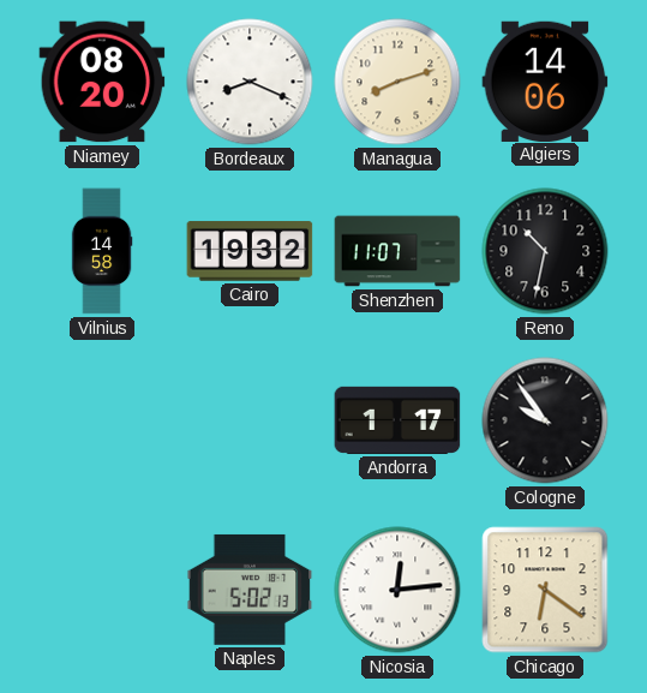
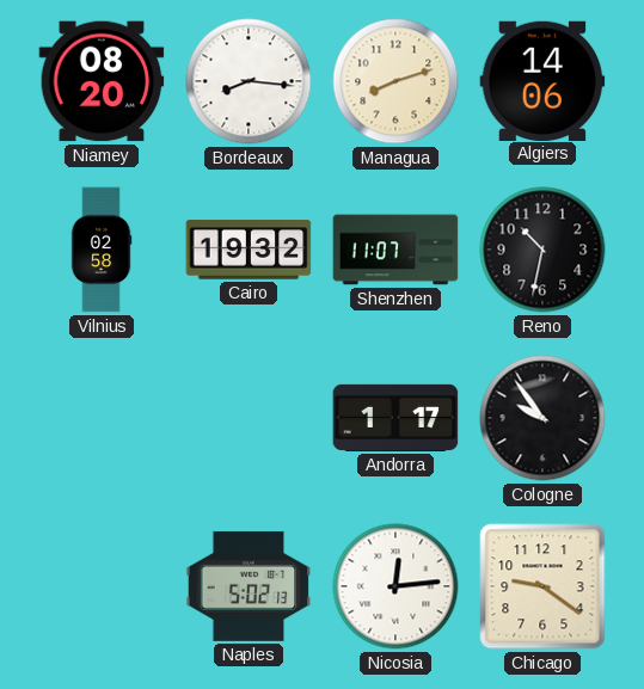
Bordeaux: 8:19 -> 8:16
Vilnius: 14:58 -> 02:58
Chicago: 6:21 -> 9:21
